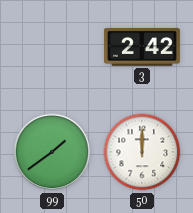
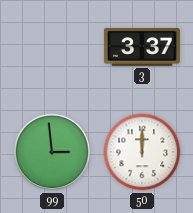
3: 2:42 -> 3:37
99: 1:39 -> 2:59
